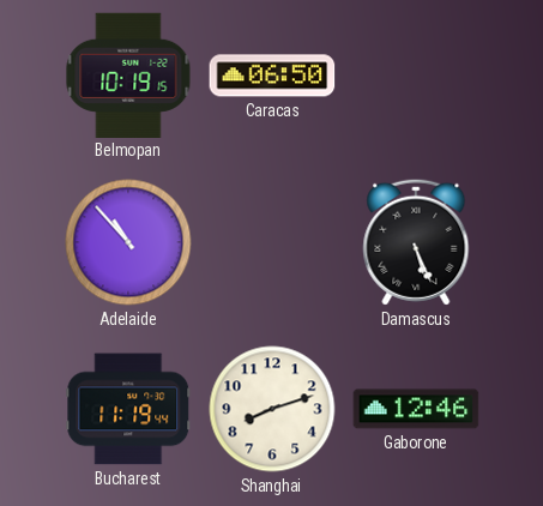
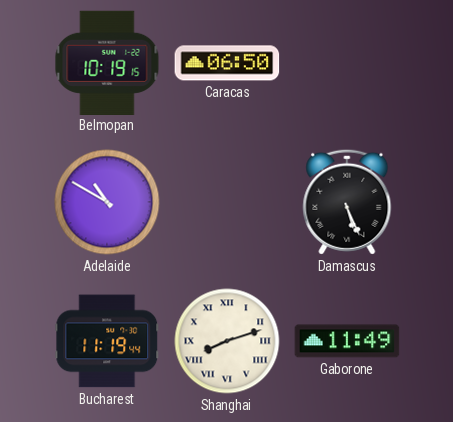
Adelaide: 10:53 -> 10:50
Shanghai numerals: Arabic -> Roman
Gaborone: 12:46 -> 11:49
